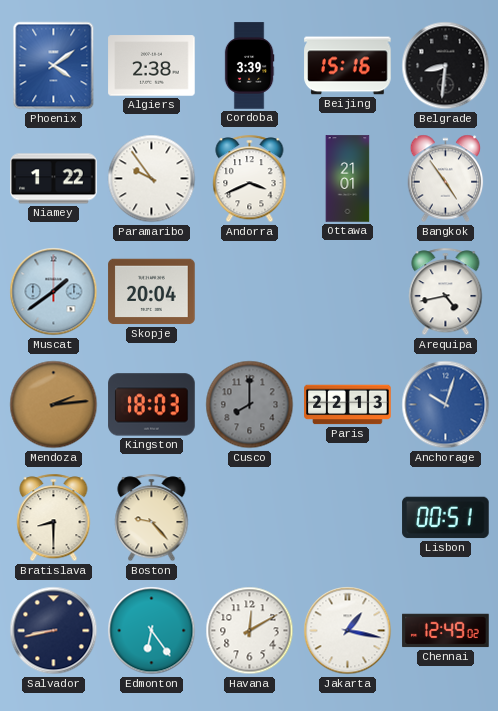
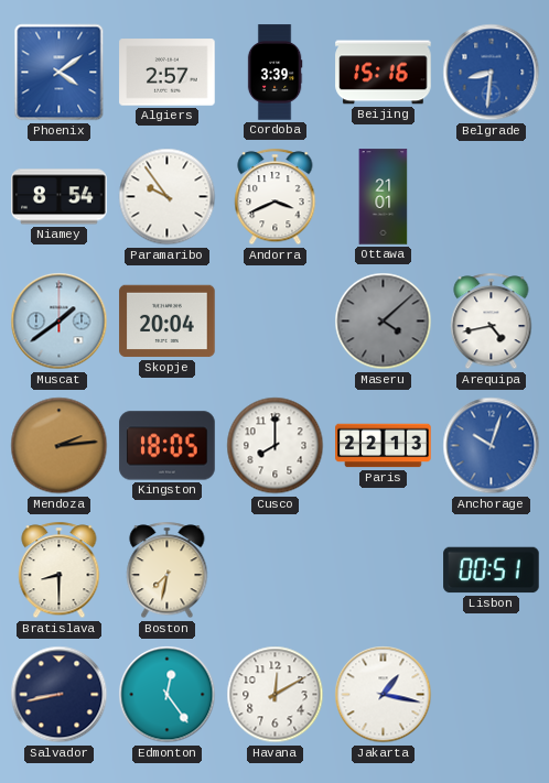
Algiers: 2:38 -> 2:57
Belgrade dial: black -> blue
Niamey: 1:22 -> 8:54
Bangkok: 4:54 -> none
Maseru: none -> 4:08
Kingston: 18:03 -> 18:05
Cusco dial: grey -> white
Boston: 9:23 -> 7:32
Edmonton: 6:24 -> 12:24
Chennai: 12:49 -> none
